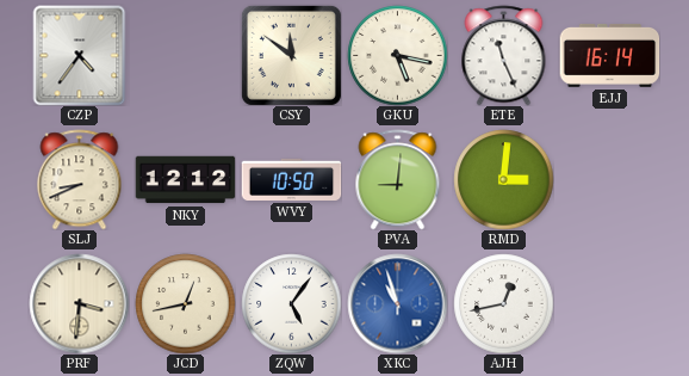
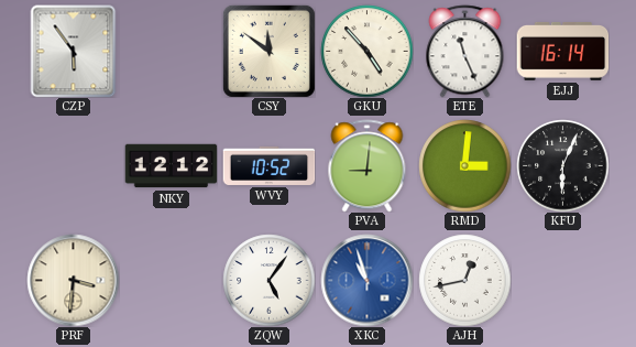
CZP: 4:36 -> 5:54
GKU: 5:17 -> 4:53
SLJ: 8:41 -> none
WVY: 10:50 -> 10:52
KFU: none -> 6:04
JCD: 12:43 -> none
